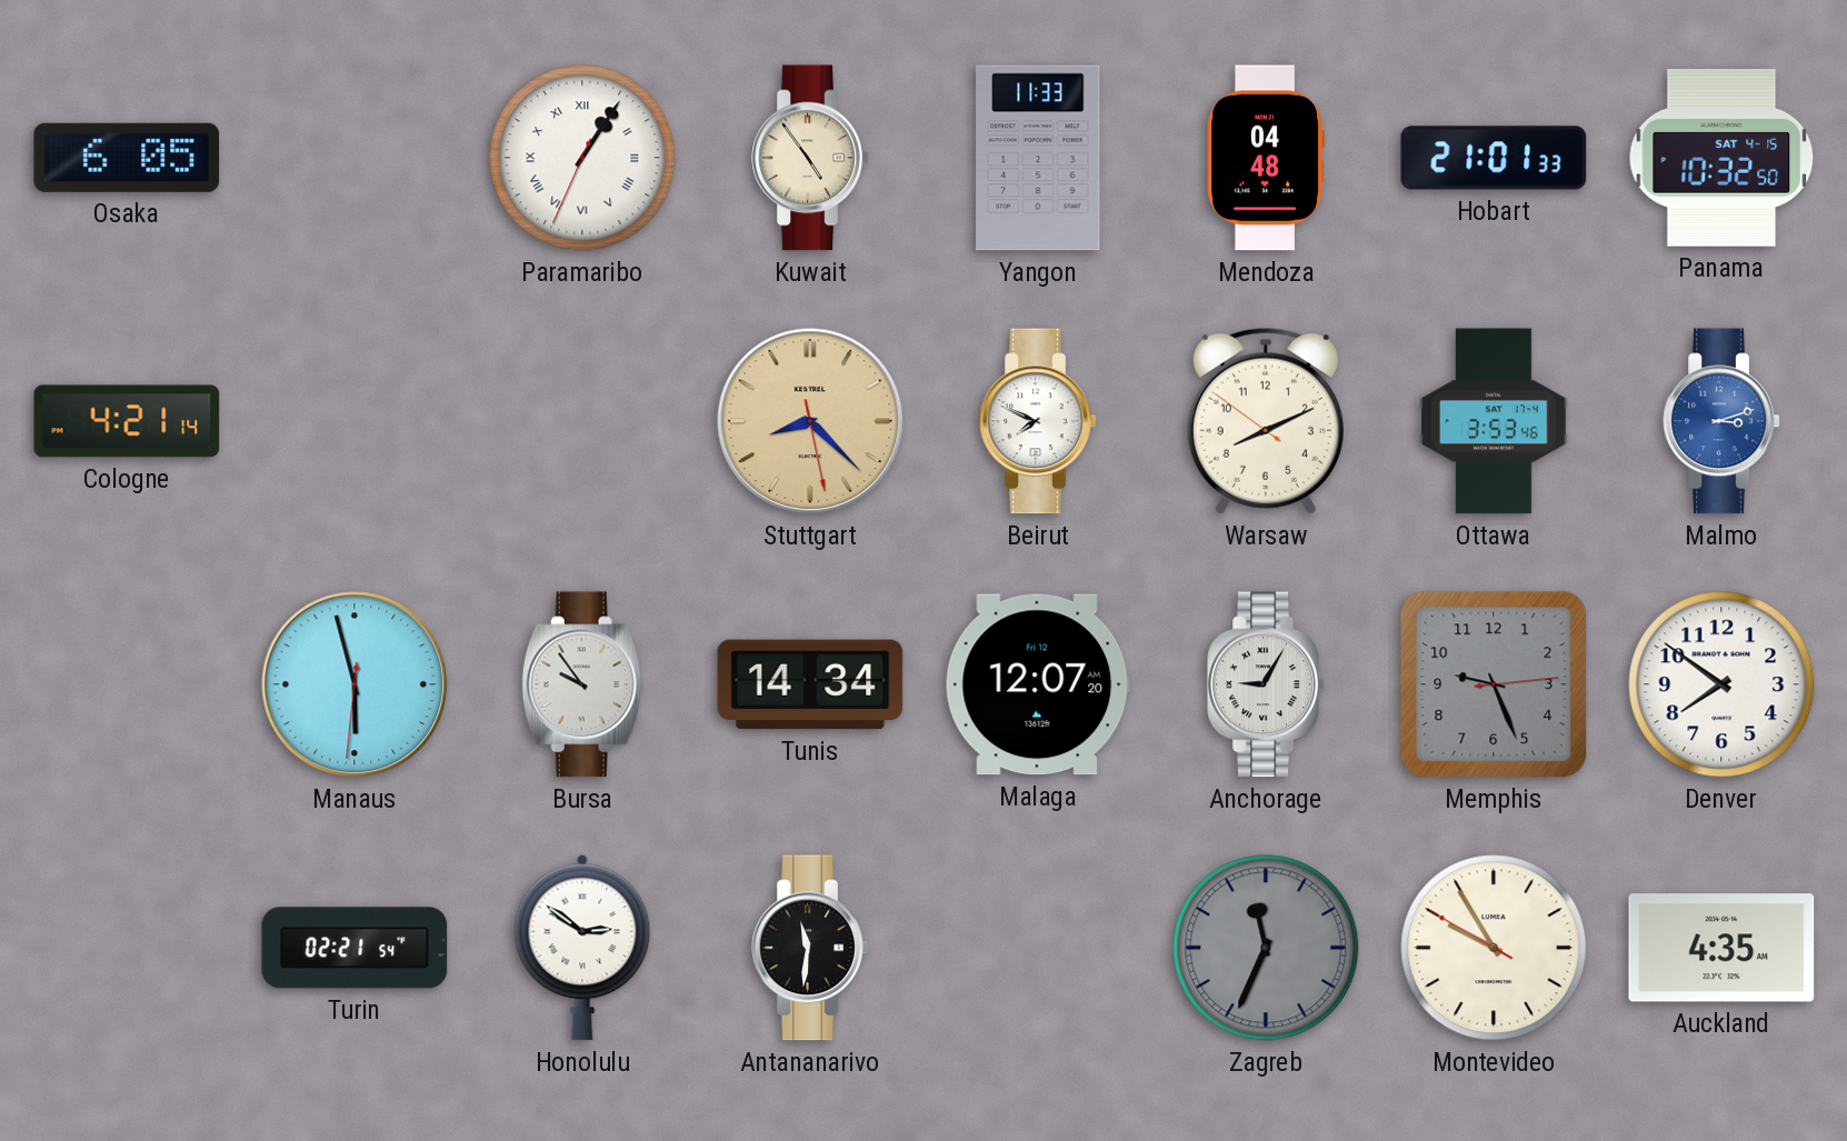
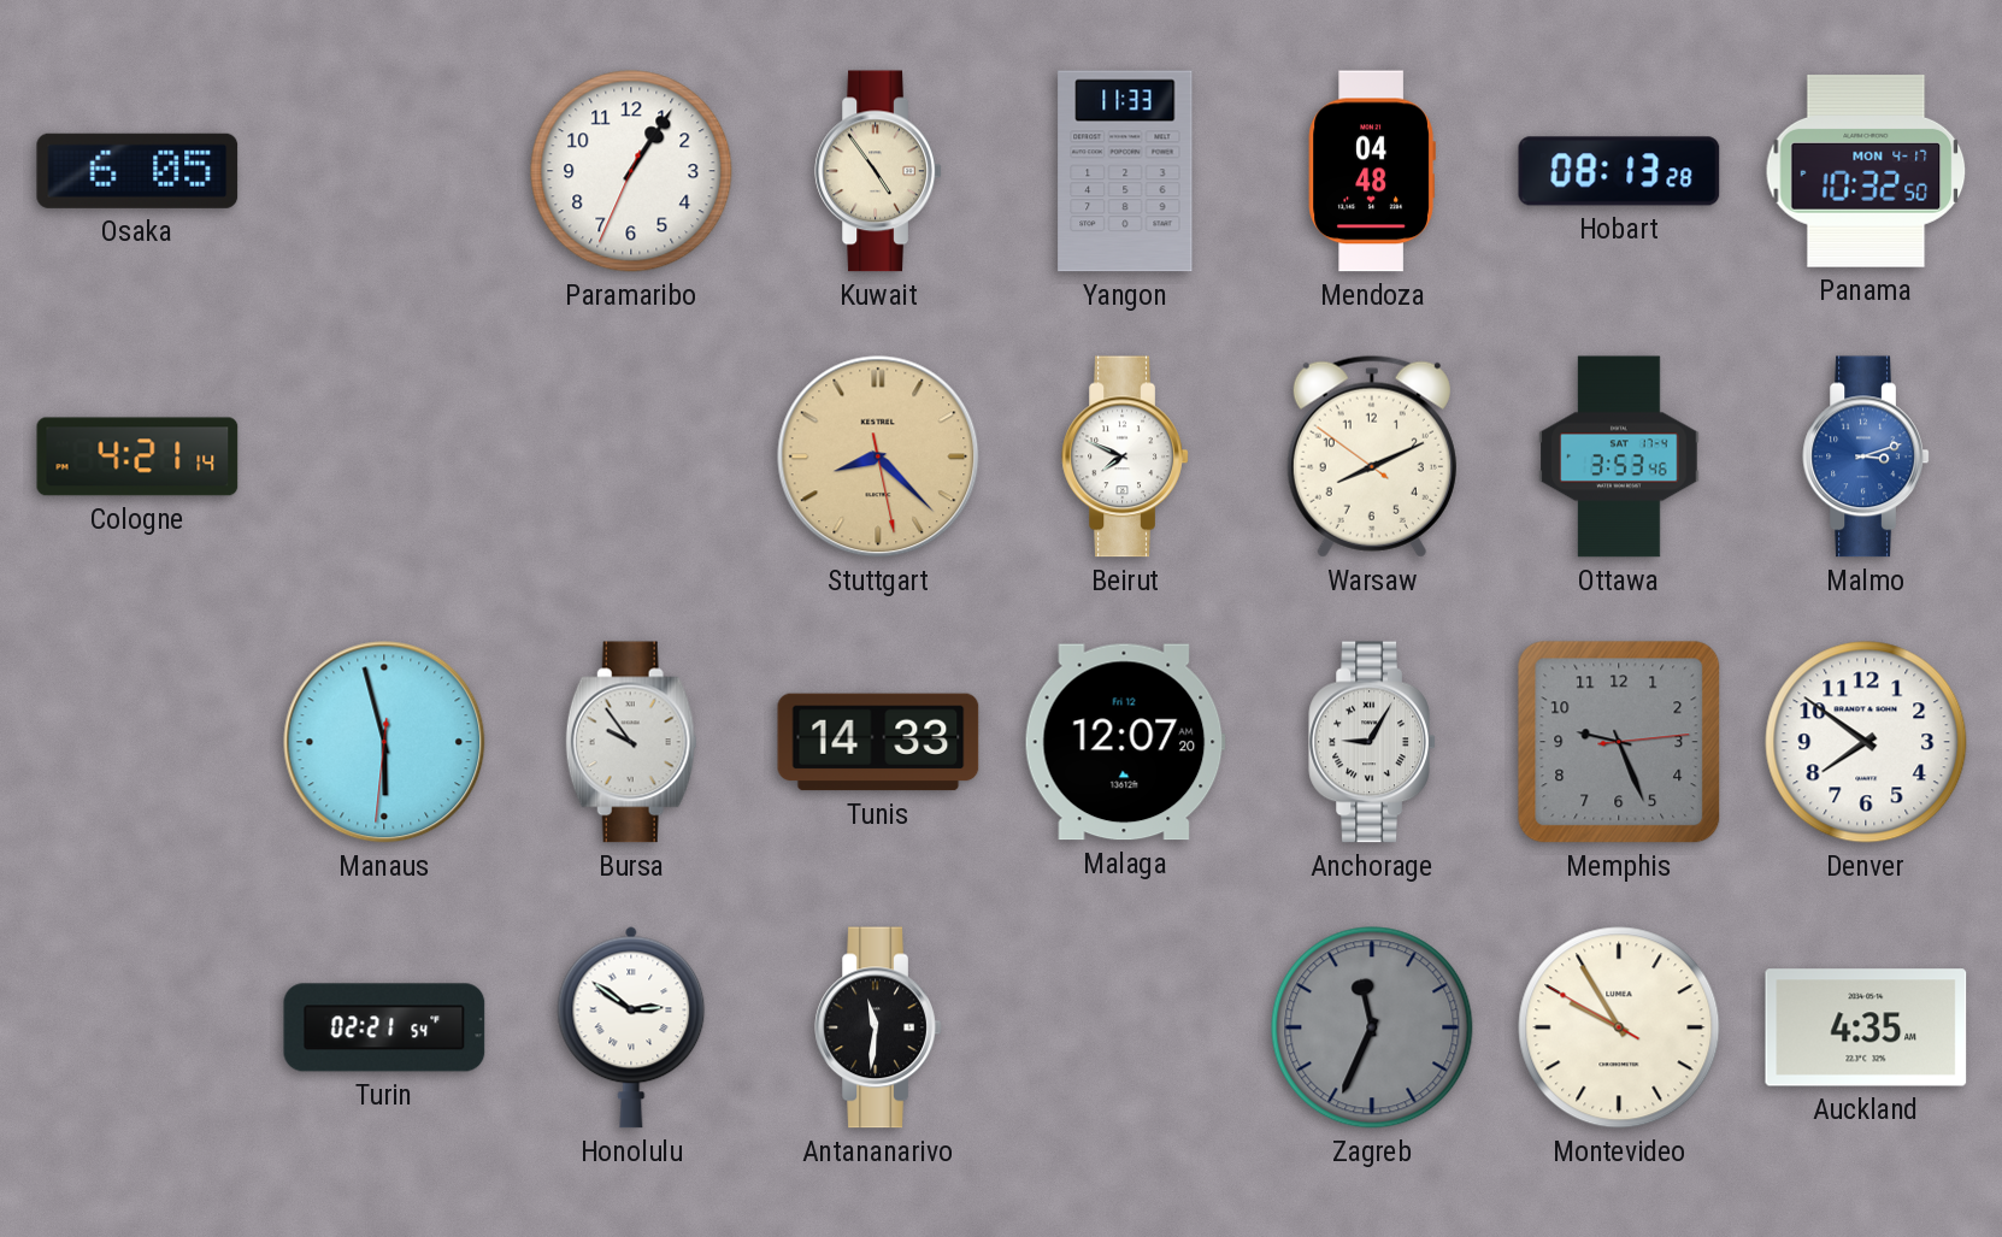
Paramaribo numerals: Roman -> Arabic
Hobart: 21:01 -> 08:13
Panama date: SAT 4-15 -> MON 4-17
Tunis: 14:34 -> 14:33
